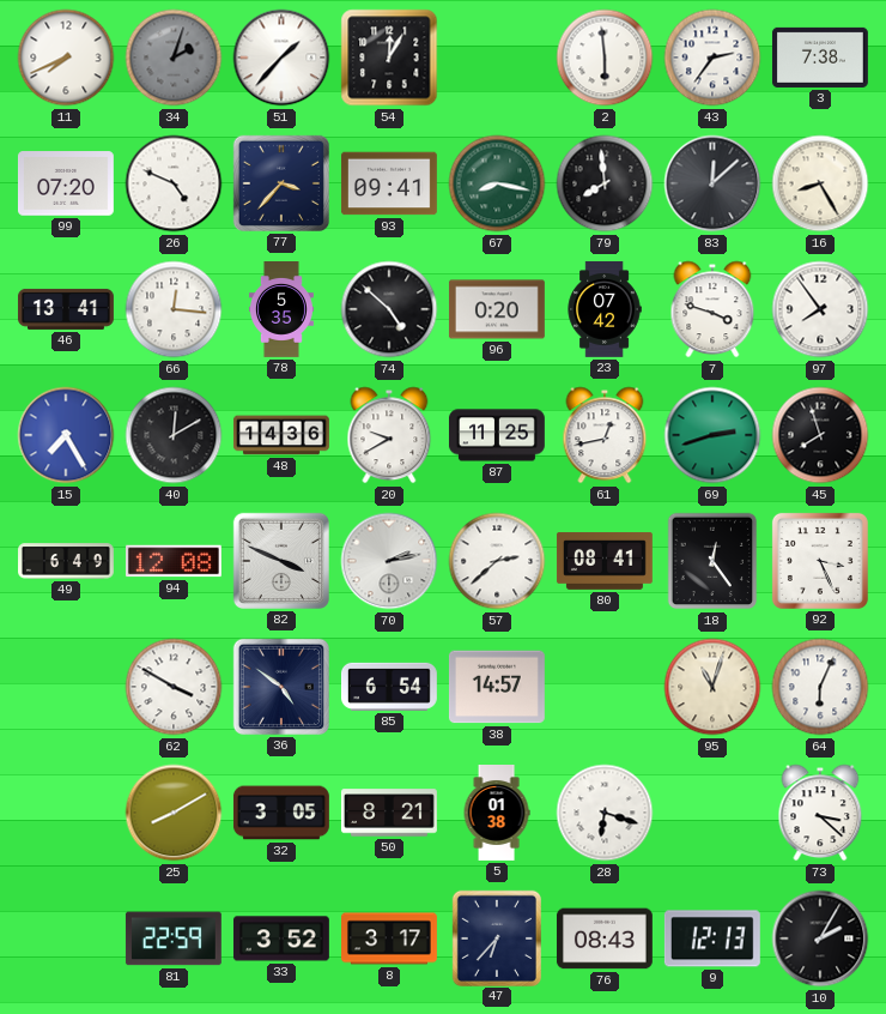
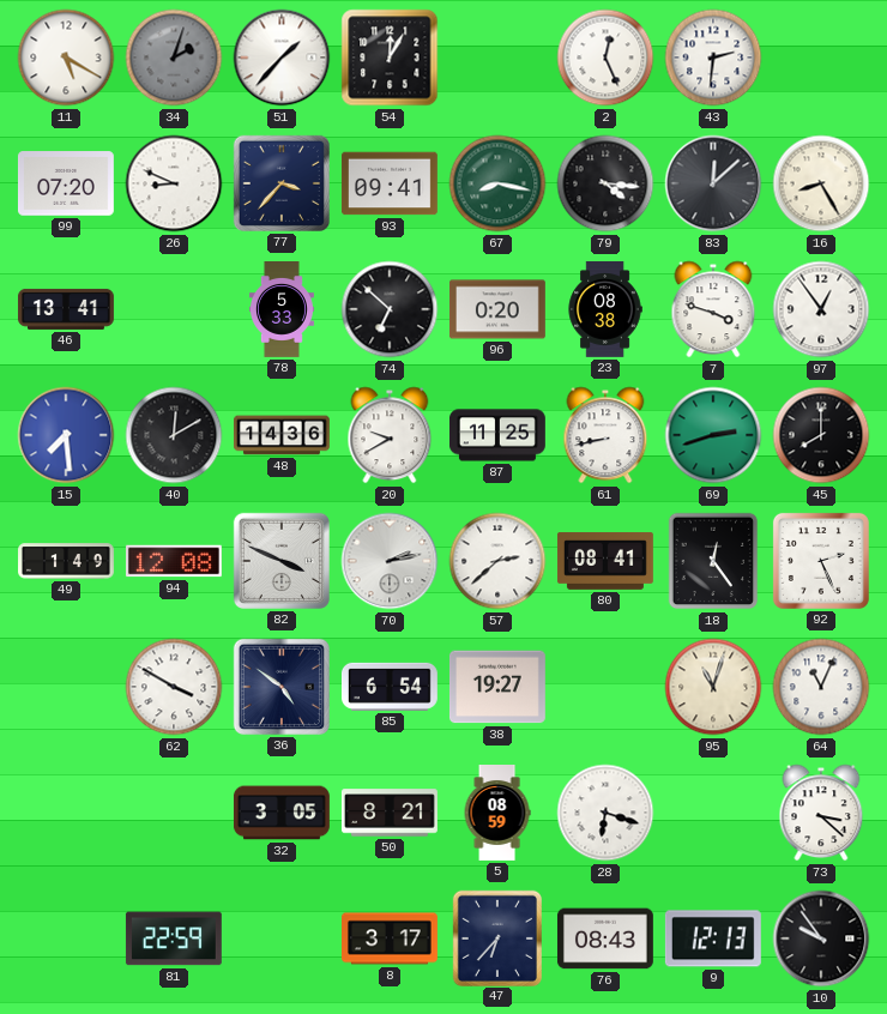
11: 7:41 -> 5:20
2: 5:59 -> 12:26
43: 2:36 -> 2:31
3: 7:38 -> none
26: 4:49 -> 8:49
79: 7:59 -> 4:16
66: 12:16 -> none
78: 5:35 -> 5:33
74: 4:52 -> 6:52
23: 07:42 -> 08:38
97: 7:54 -> 12:54
15: 7:25 -> 7:29
61: 12:43 -> 8:43
45: 7:57 -> 8:00
49: 6:49 -> 1:49
92: 3:26 -> 2:26
38: 14:57 -> 19:27
64: 6:04 -> 11:04
25: 8:10 -> none
5: 01:38 -> 08:59
33: 3:52 -> none
10: 2:05 -> 9:54
